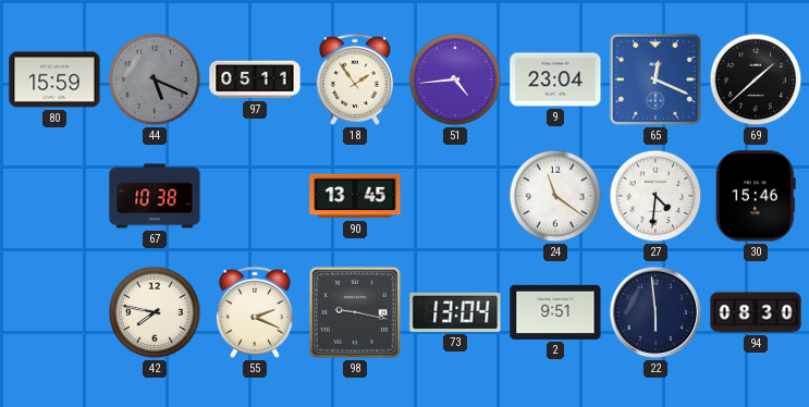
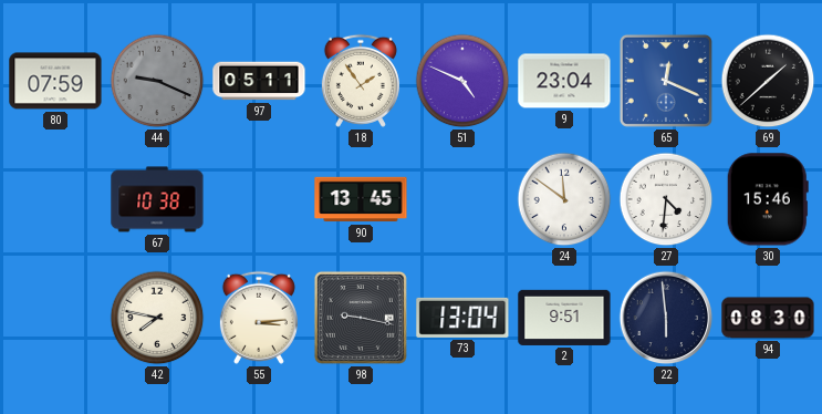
80: 15:59 -> 07:59
44: 5:19 -> 9:19
51: 4:44 -> 4:49
24: 11:21 -> 11:51
55: 2:19 -> 3:14
